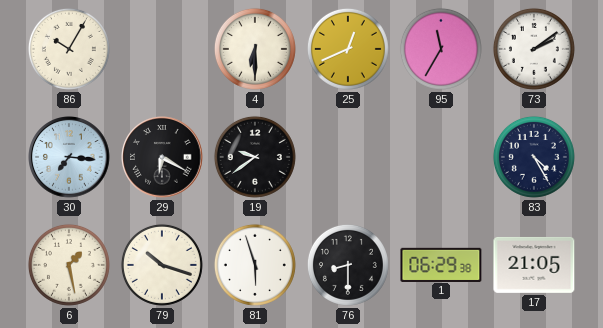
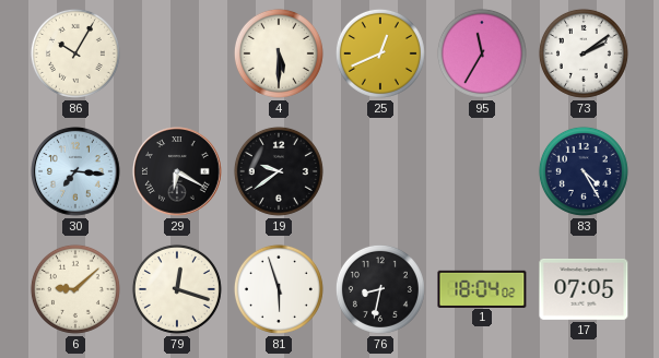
4: 6:30 -> 5:30
6: 1:28 -> 9:08
79: 10:18 -> 12:18
76: 8:30 -> 8:32
1: 06:29 -> 18:04
17: 21:05 -> 07:05
